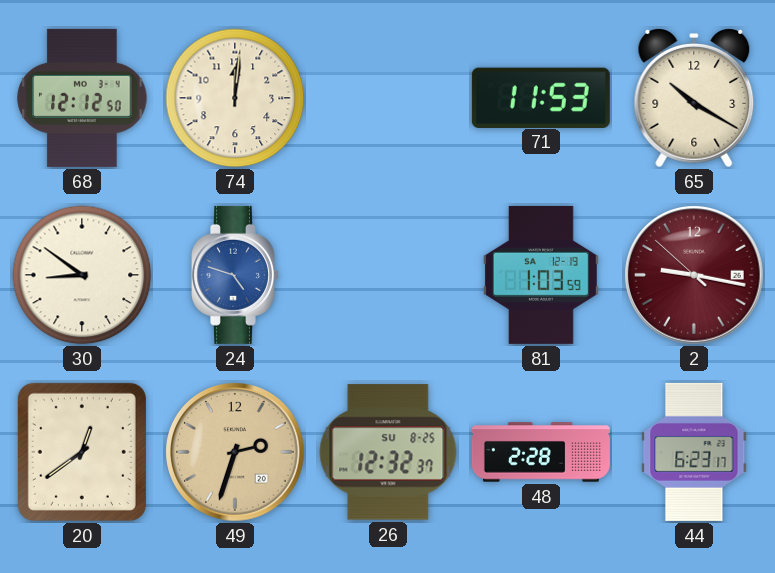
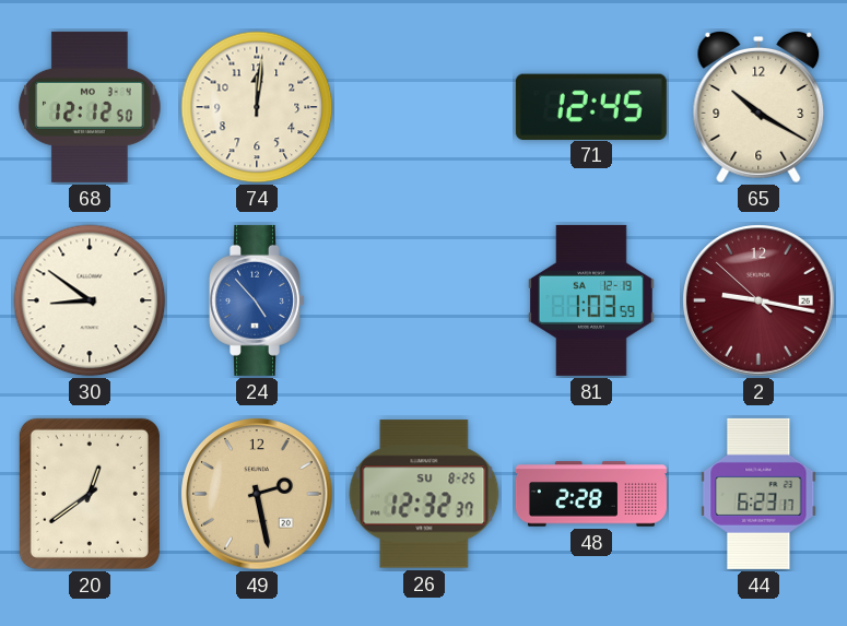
71: 11:53 -> 12:45
24: 4:48 -> 4:53
49: 2:33 -> 2:28
